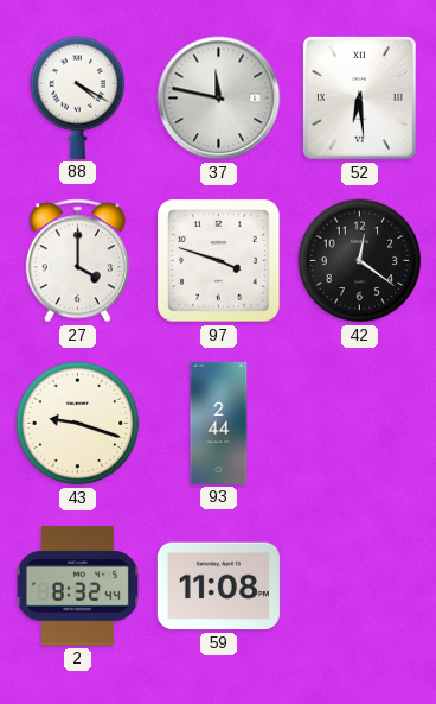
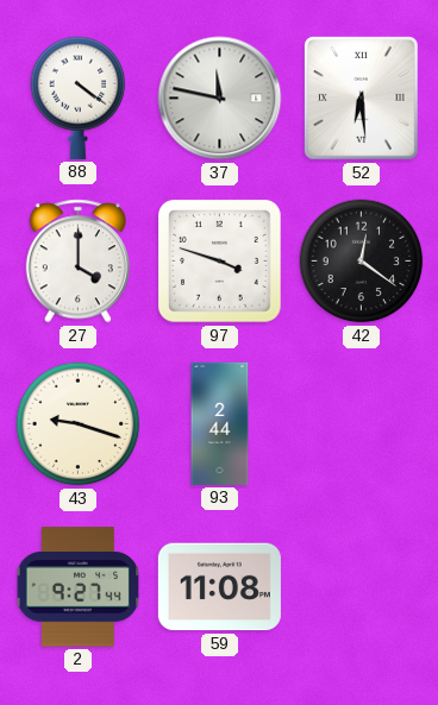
88: 4:20 -> 4:21
2: 8:32 -> 9:27
